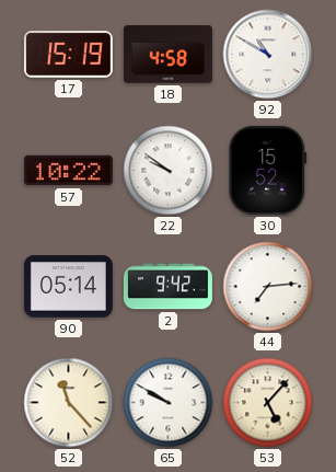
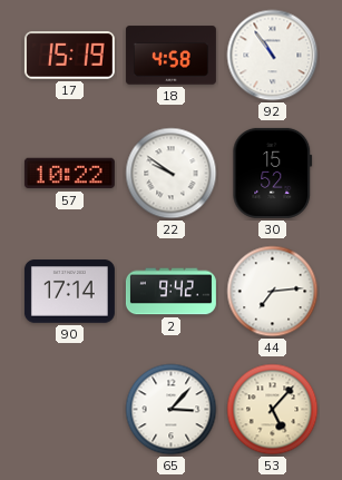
92: 10:50 -> 10:54
90: 05:14 -> 17:14
52: 11:23 -> none
65: 9:50 -> 3:07
